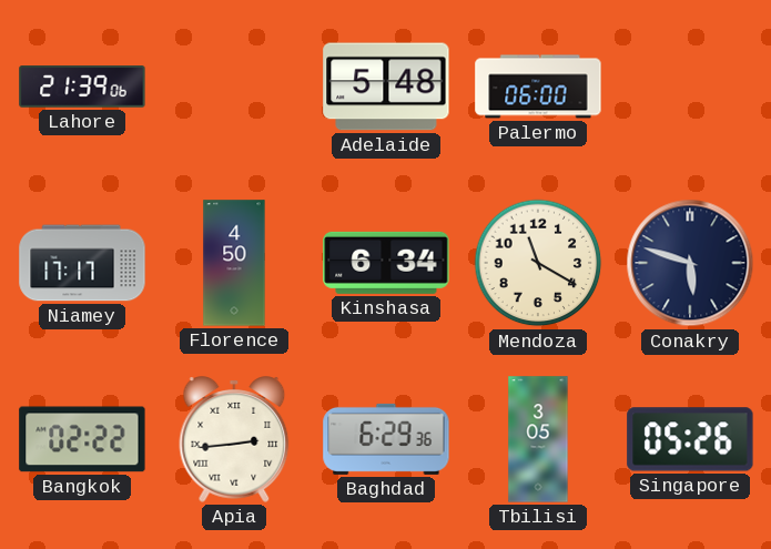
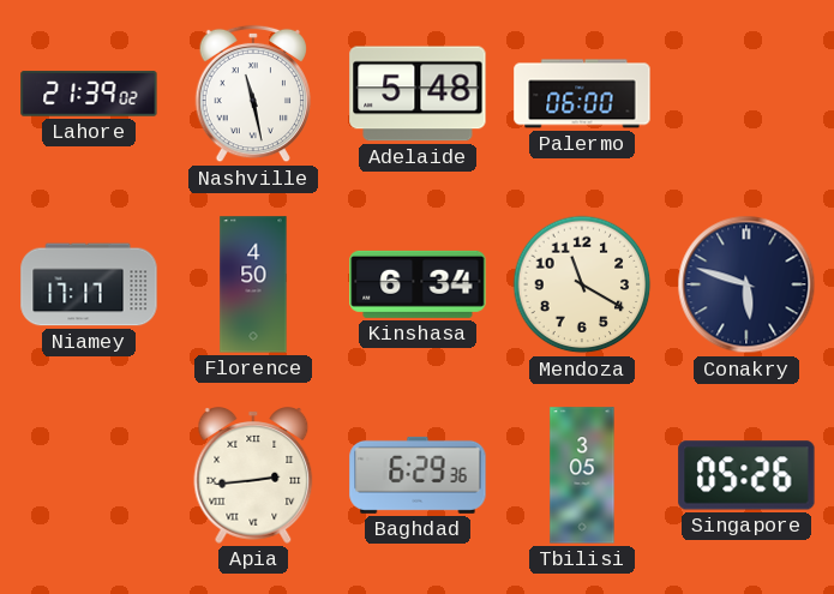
Lahore: 21:39:06 -> 21:39:02
Nashville: none -> 11:28
Bangkok: 02:22 -> none
